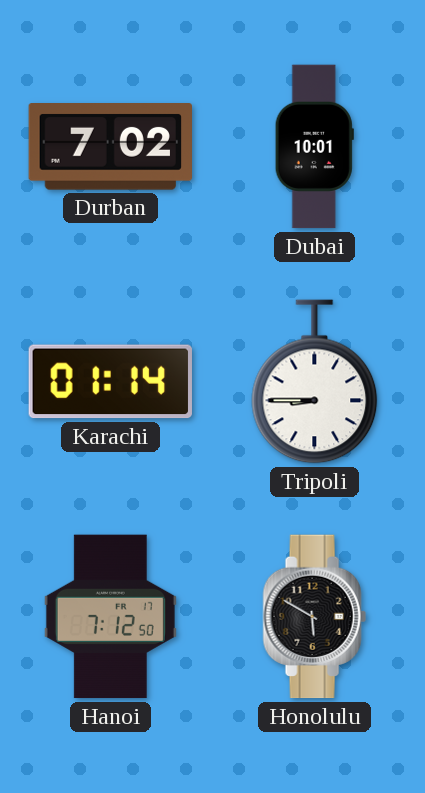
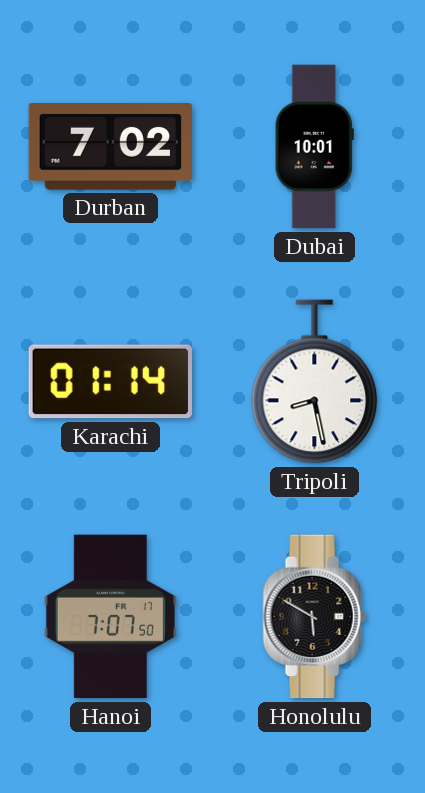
Tripoli: 8:45 -> 8:28
Hanoi: 7:12 -> 7:07
